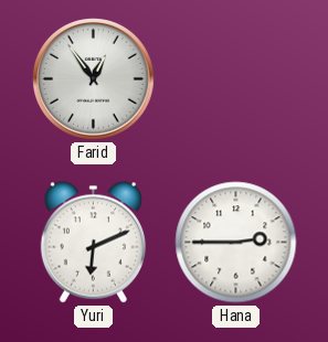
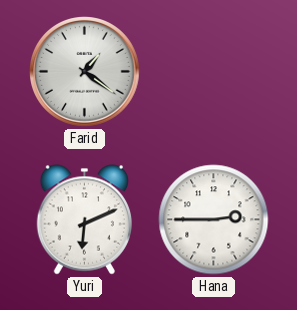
Farid: 12:54 -> 1:21
